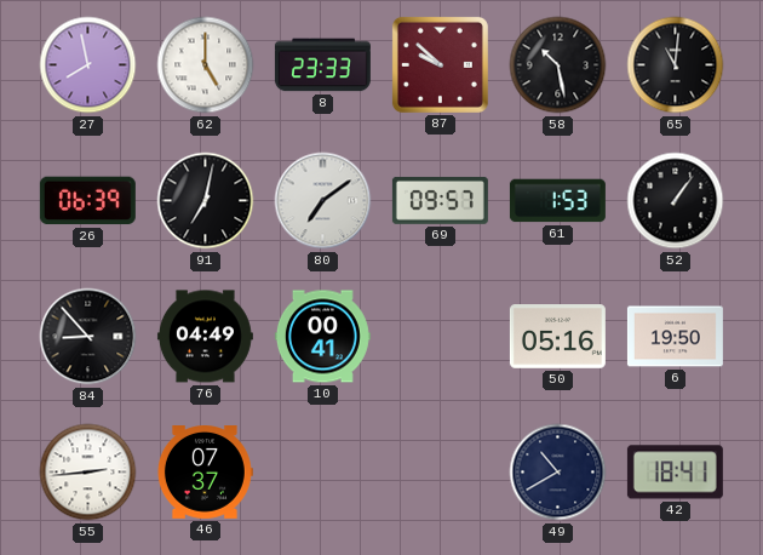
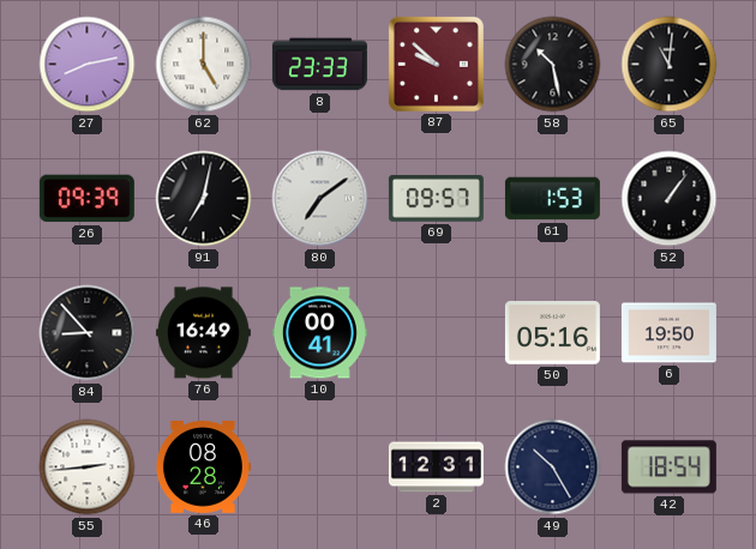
27: 7:58 -> 8:13
26: 06:39 -> 09:39
76: 04:49 -> 16:49
46: 07:37 -> 08:28
2: none -> 12:31
49: 10:40 -> 10:25
42: 18:41 -> 18:54
